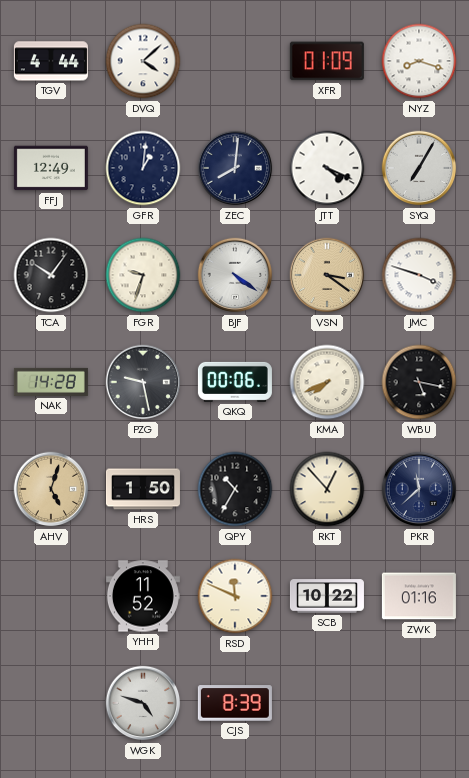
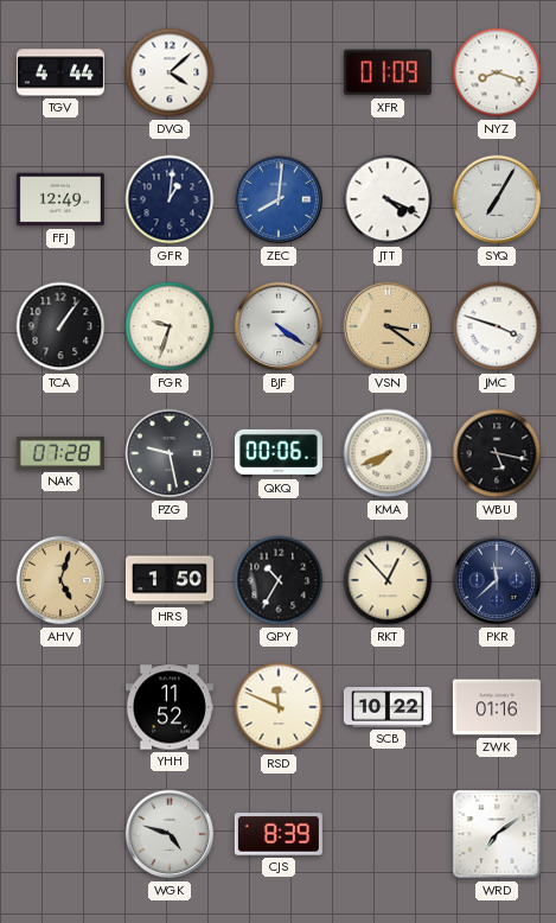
ZEC dial: navy -> blue
TCA: 10:06 -> 1:06
NAK: 14:28 -> 07:28
WRD: none -> 7:09
